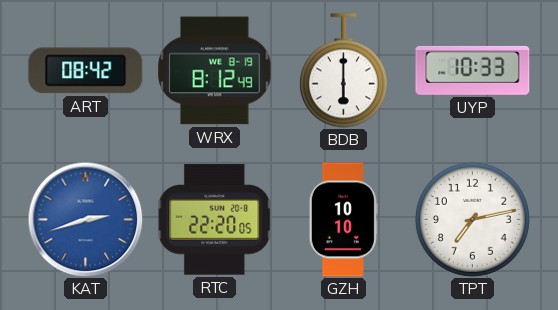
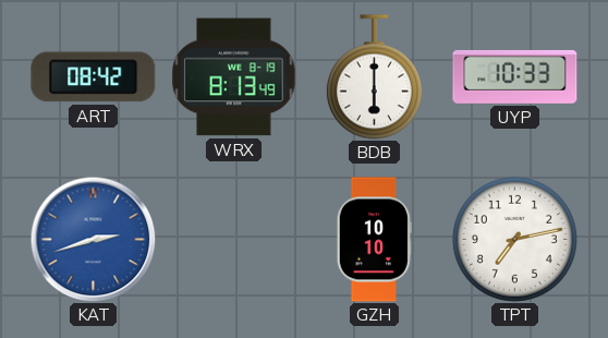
WRX: 8:12 -> 8:13
RTC: 22:20 -> none
